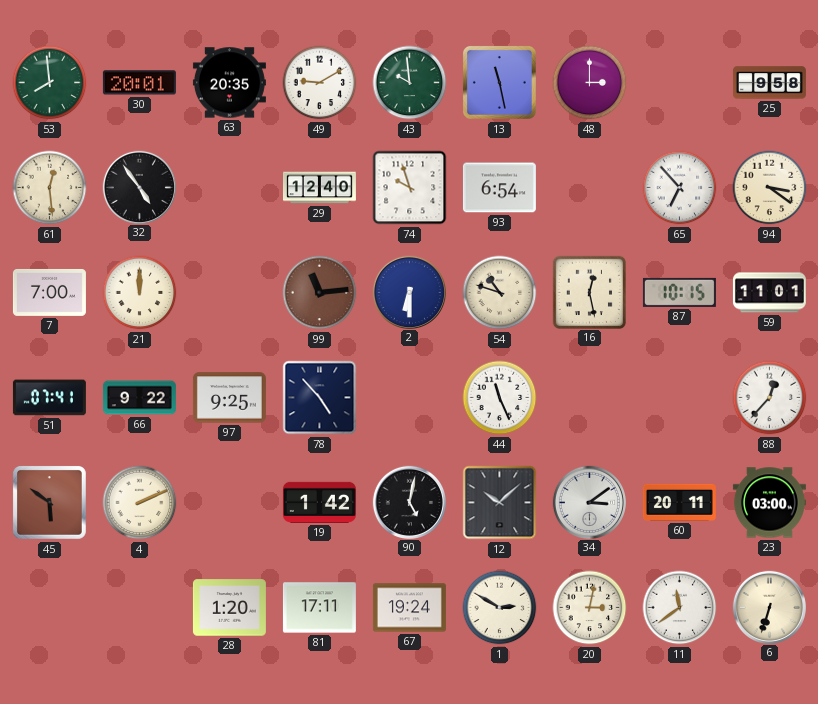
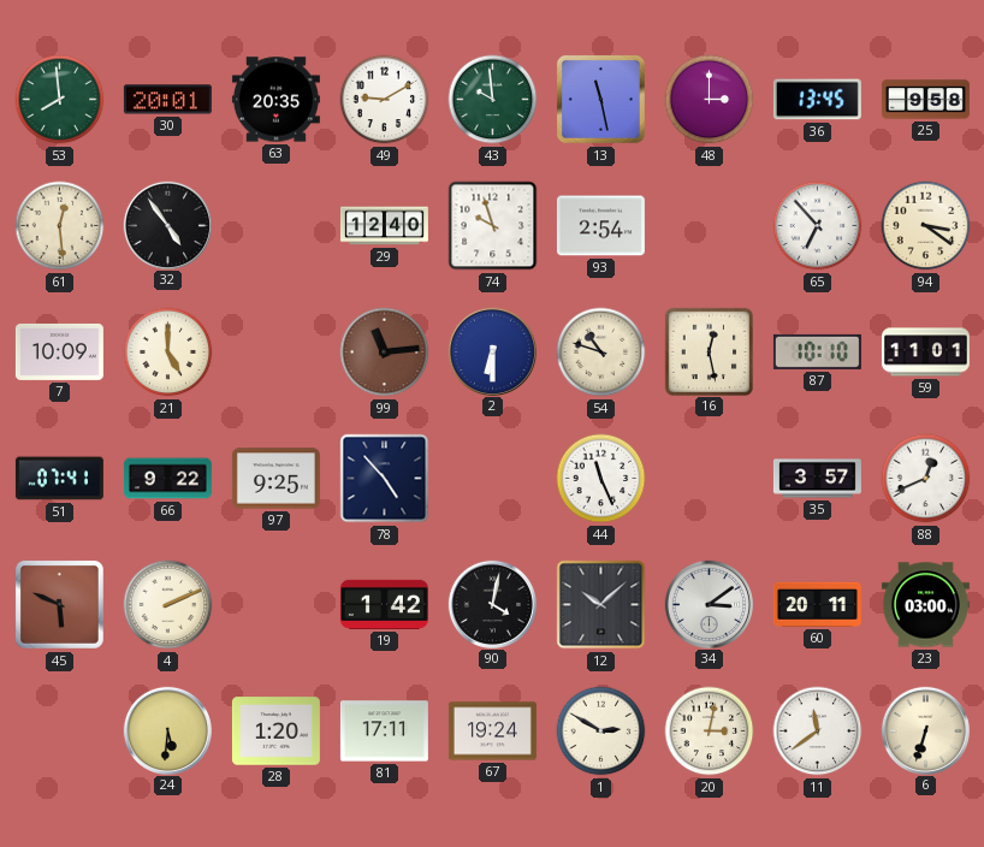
36: none -> 13:45
93: 6:54 -> 2:54
7: 7:00 -> 10:09
21: 12:00 -> 5:00
87: 10:15 -> 10:10
35: none -> 3:57
88: 12:37 -> 12:41
45: 5:51 -> 5:49
90: 5:02 -> 4:02
24: none -> 5:31
